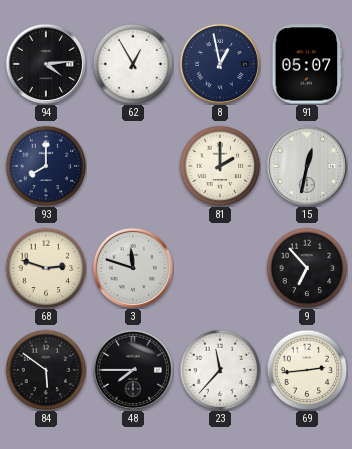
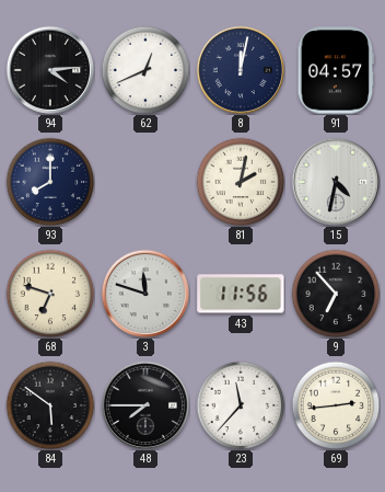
62: 12:55 -> 12:41
8: 12:58 -> 12:02
91: 05:07 -> 04:57
81: 2:00 -> 2:02
15: 12:32 -> 4:32
68: 2:48 -> 6:48
43: none -> 11:56
